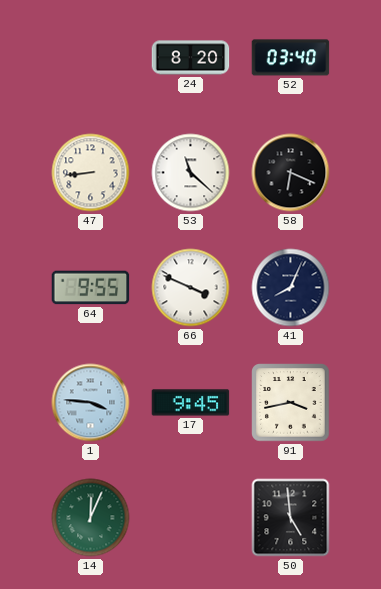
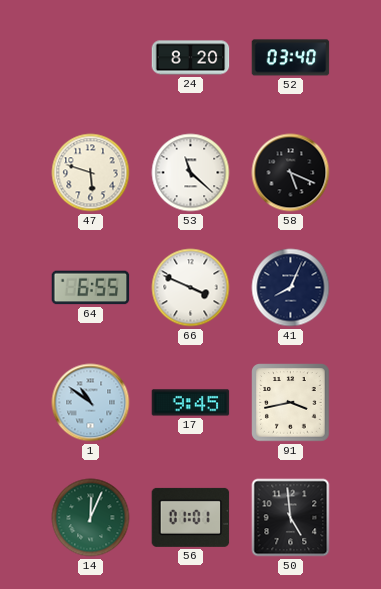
47: 8:44 -> 5:48
58: 6:19 -> 5:19
64: 9:55 -> 6:55
1: 3:46 -> 10:51
56: none -> 01:01
